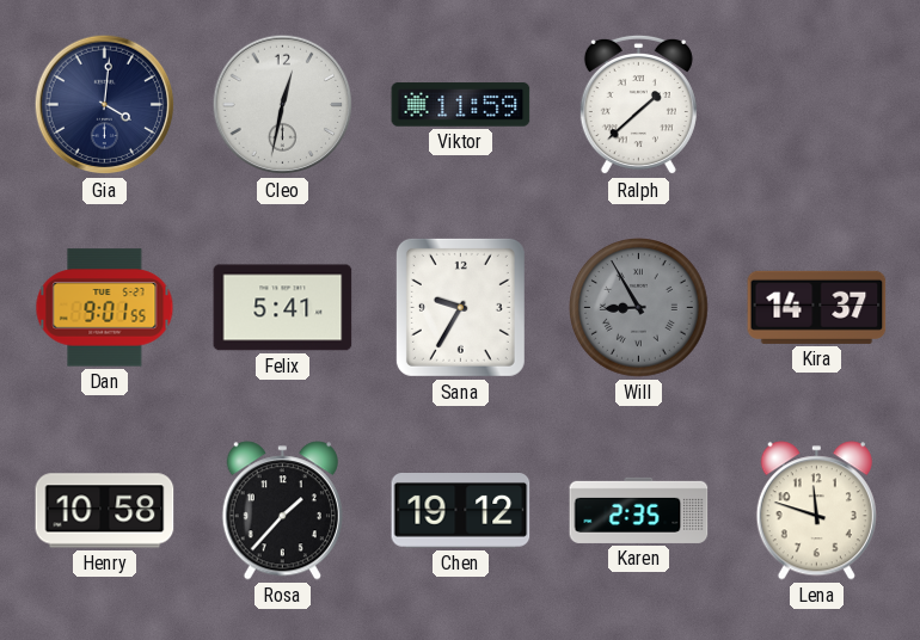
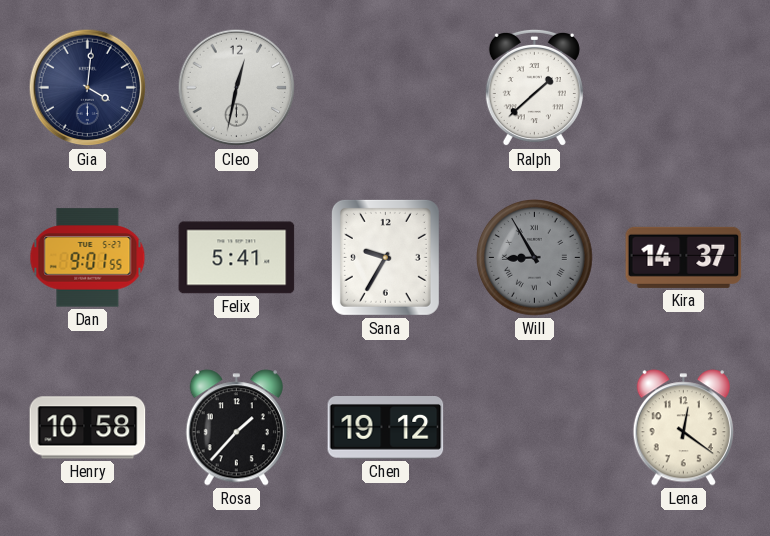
Viktor: 11:59 -> none
Karen: 2:35 -> none
Lena: 11:48 -> 12:21
